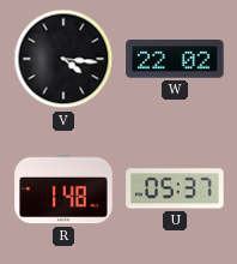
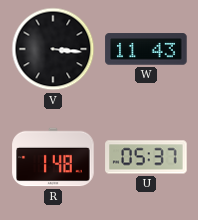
V: 4:16 -> 3:16
W: 22:02 -> 11:43
